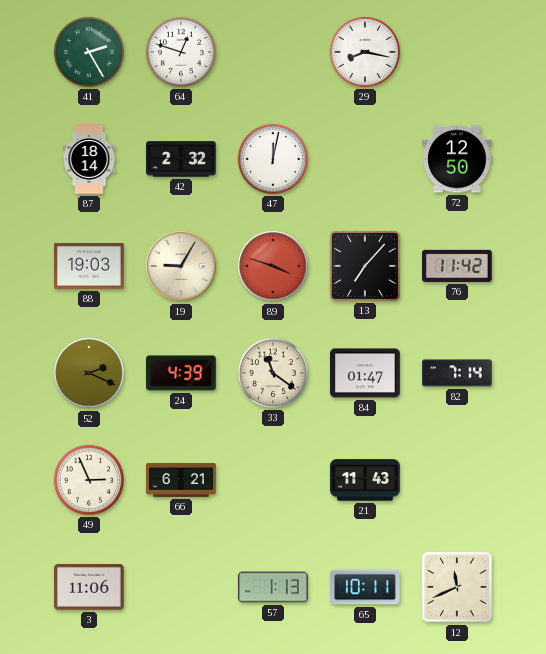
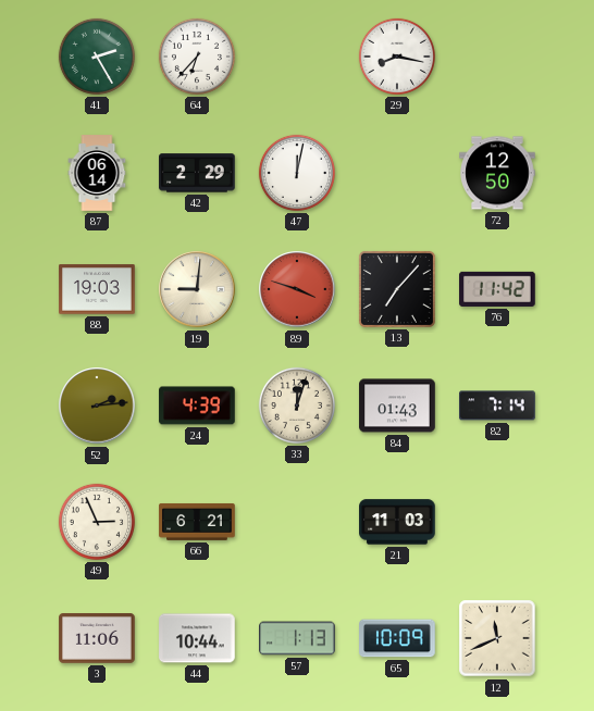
64: 12:48 -> 6:37
87: 18:14 -> 06:14
42: 2:32 -> 2:29
19: 9:05 -> 9:01
52: 2:19 -> 2:14
33: 11:21 -> 12:03
84: 01:47 -> 01:43
21: 11:43 -> 11:03
44: none -> 10:44
65: 10:11 -> 10:09
